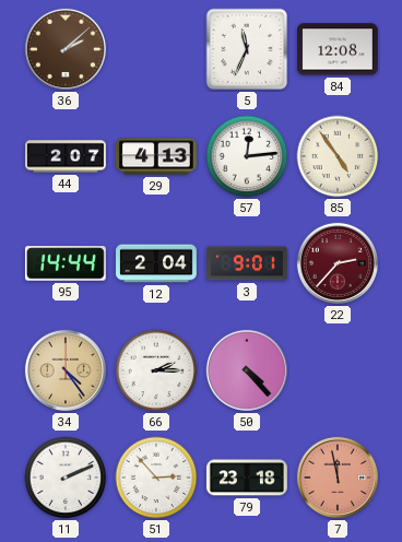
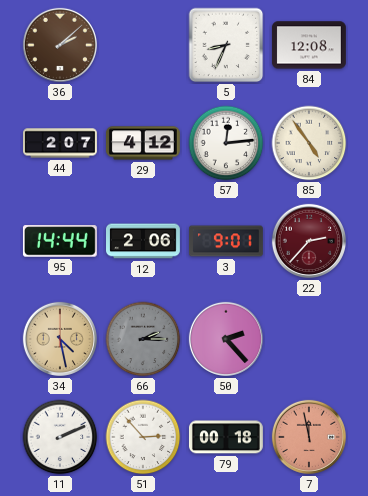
5: 11:34 -> 8:34
29: 4:13 -> 4:12
12: 2:04 -> 2:06
34: 4:24 -> 4:28
66 dial: white -> grey
50: 4:23 -> 2:23
79: 23:18 -> 00:18
